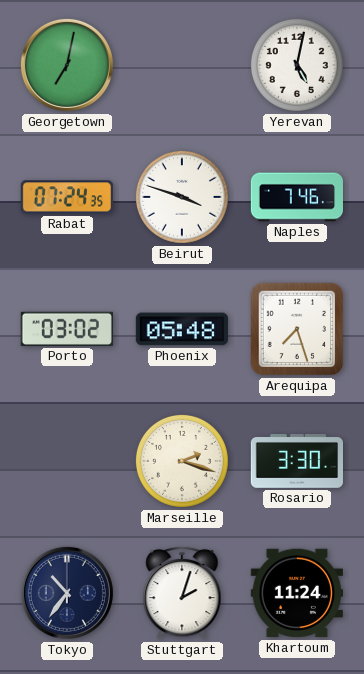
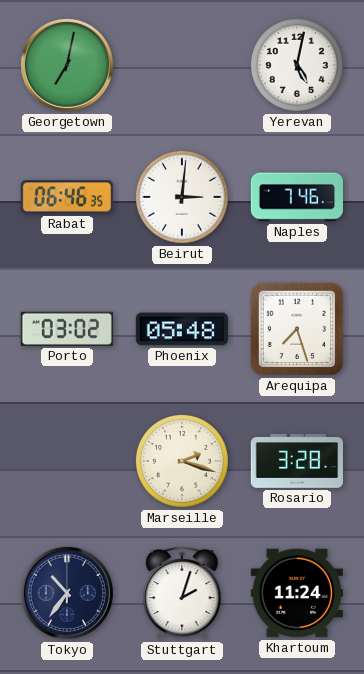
Rabat: 07:24 -> 06:46
Beirut: 3:48 -> 3:01
Rosario: 3:30 -> 3:28
